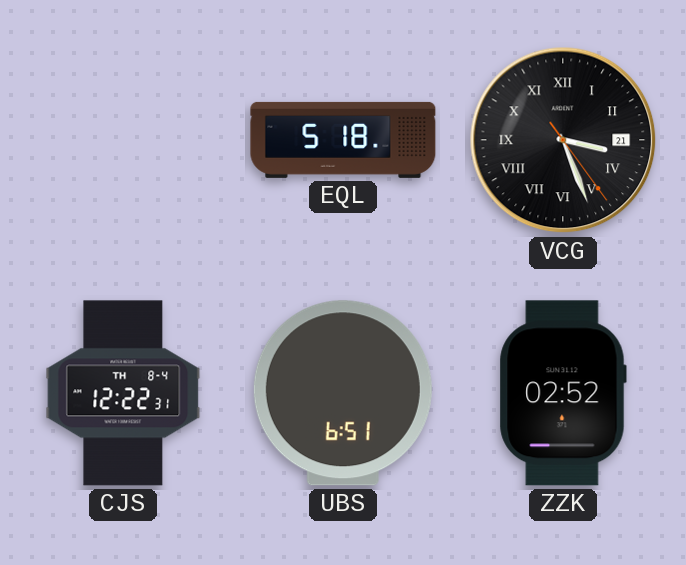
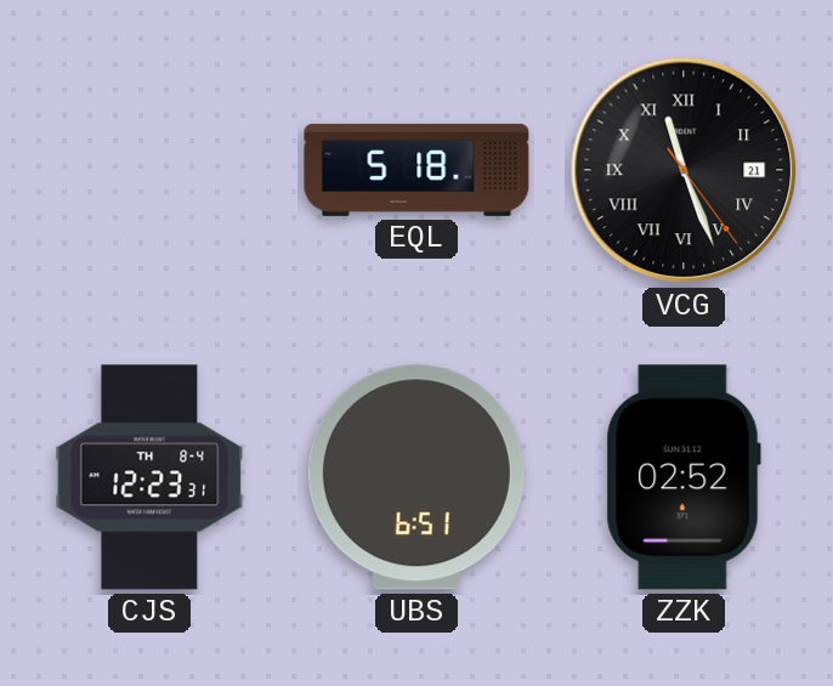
VCG: 3:26 -> 11:26
CJS: 12:22 -> 12:23
